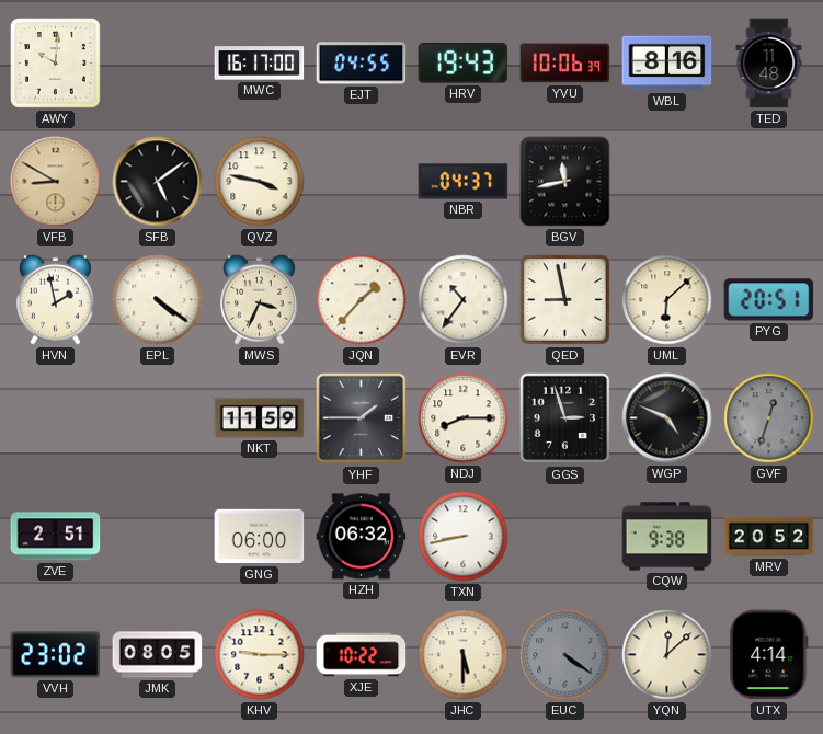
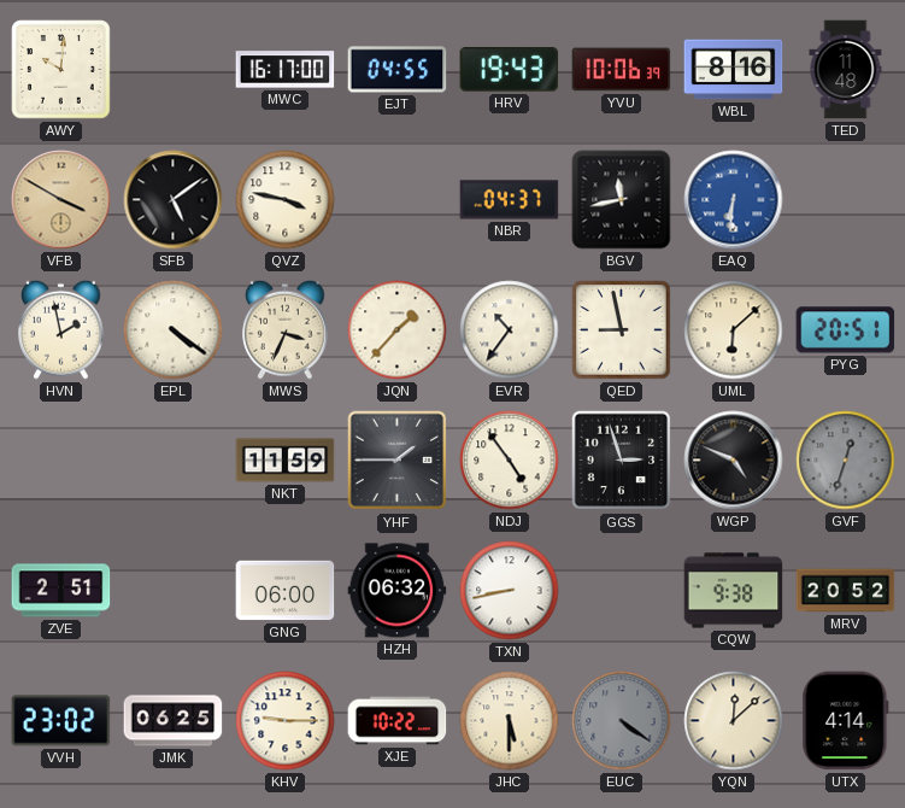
VFB: 8:50 -> 3:50
EAQ: none -> 6:31
NDJ: 8:15 -> 4:54
JMK: 08:05 -> 06:25
